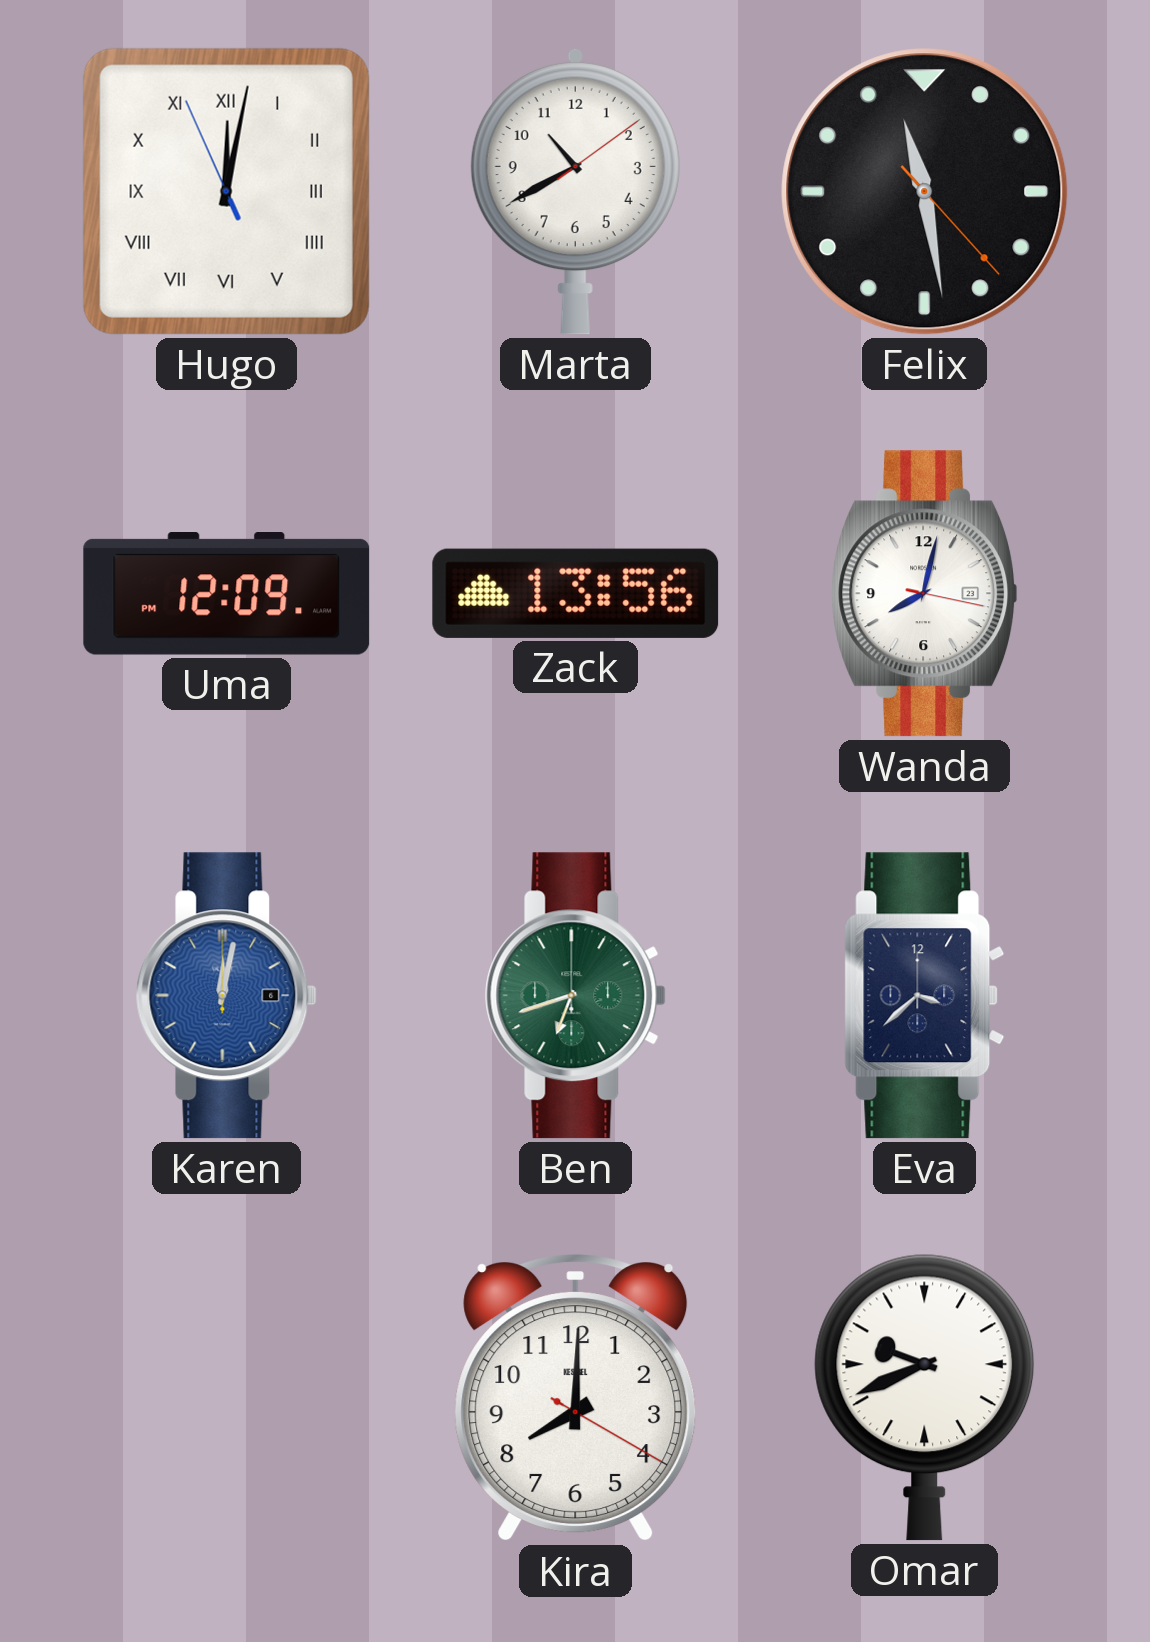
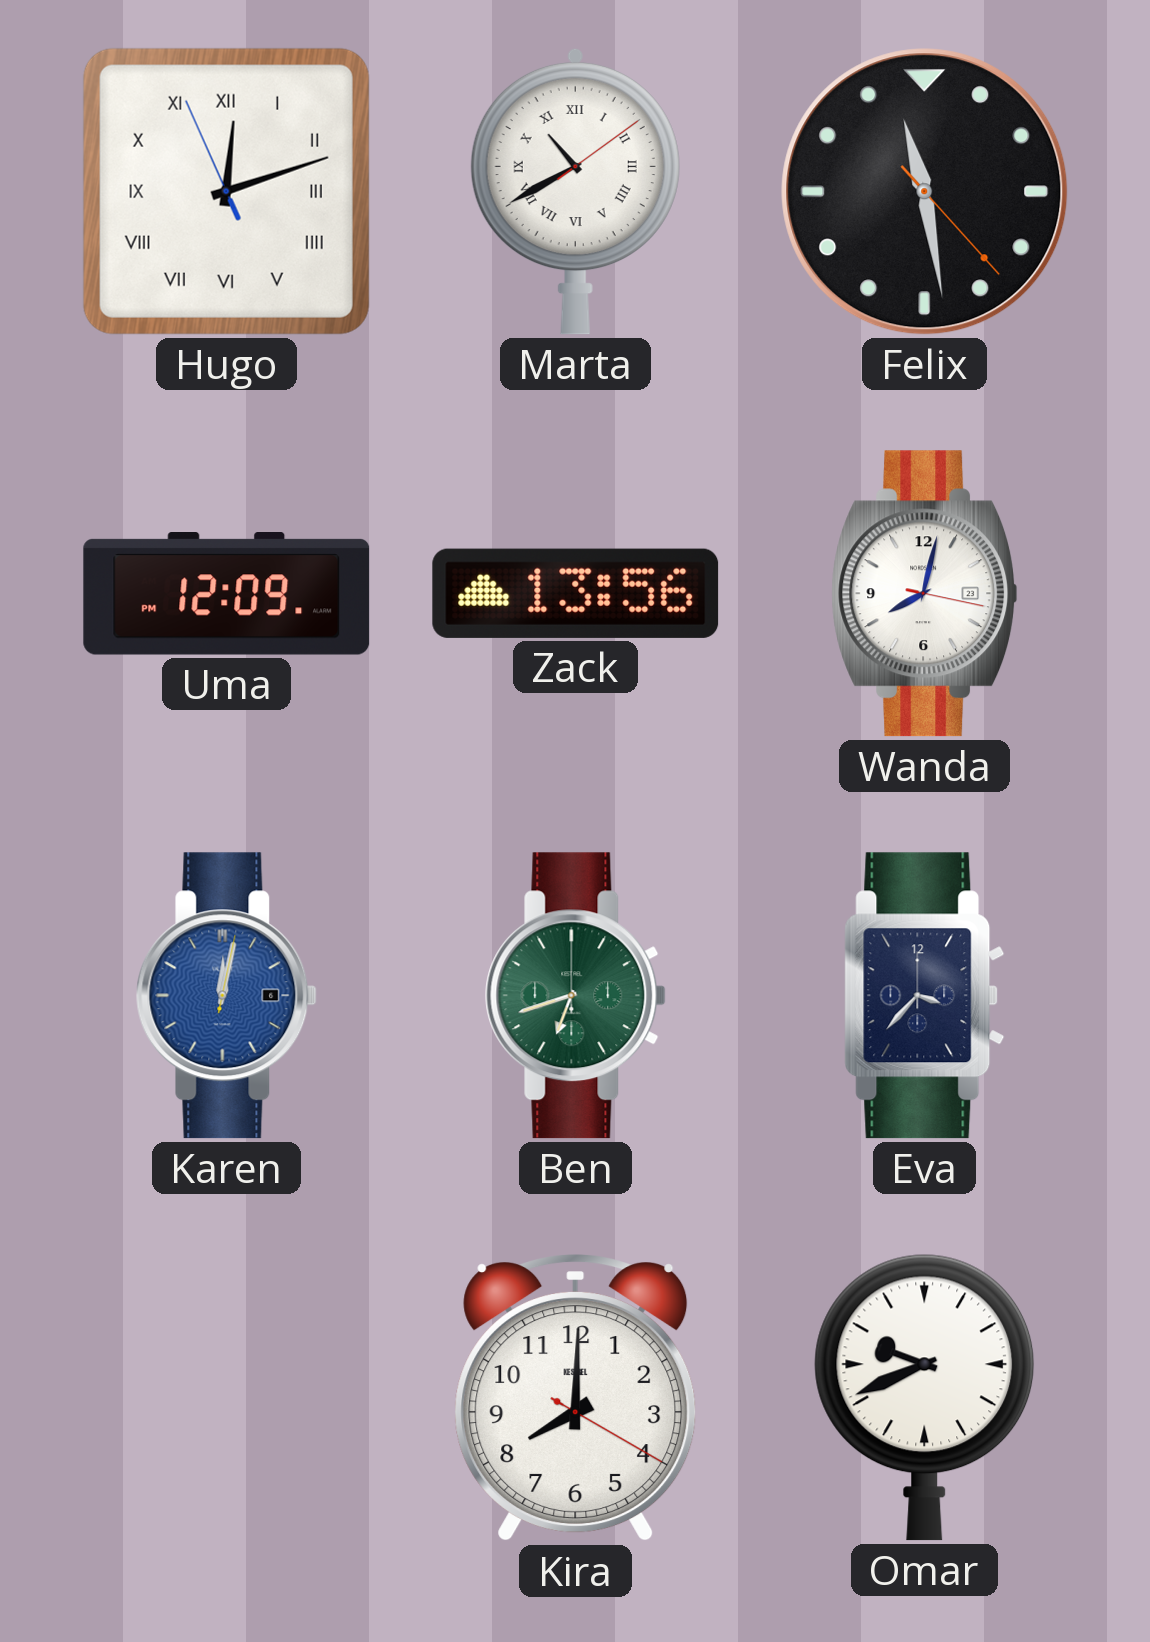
Hugo: 12:01 -> 12:11
Marta numerals: Arabic -> Roman
Karen: 12:02:00 -> 12:02:02
Eva: 3:38 -> 3:37
